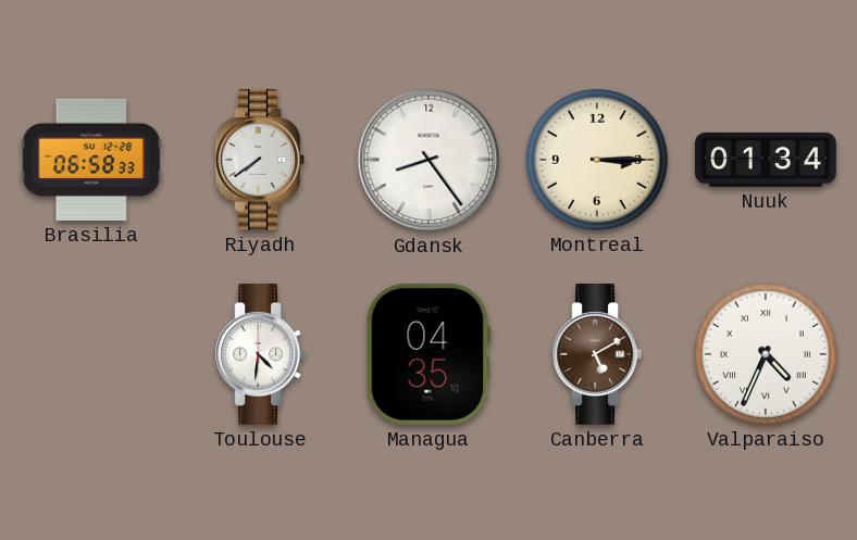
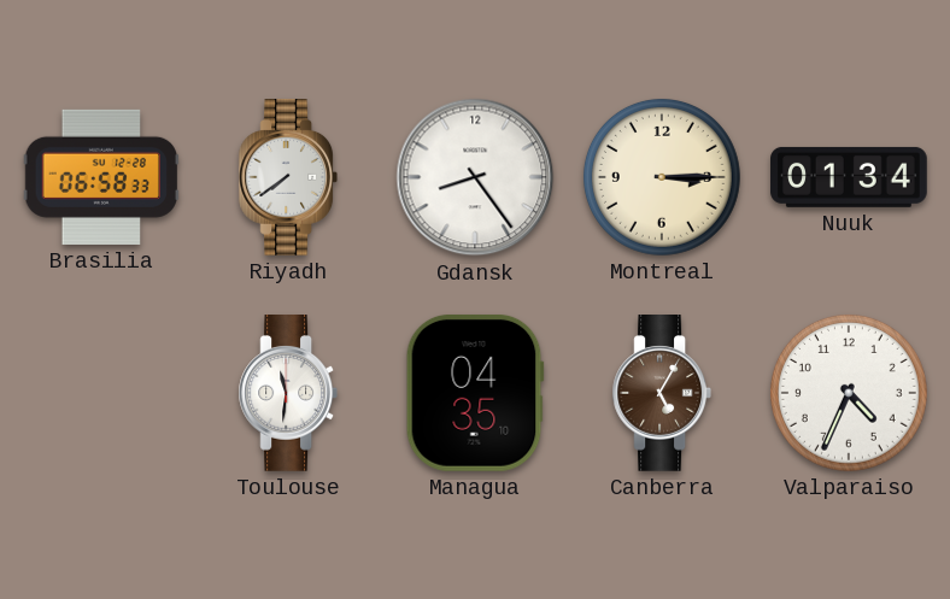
Toulouse: 4:31 -> 11:31
Canberra: 5:10 -> 5:05
Valparaiso numerals: Roman -> Arabic
